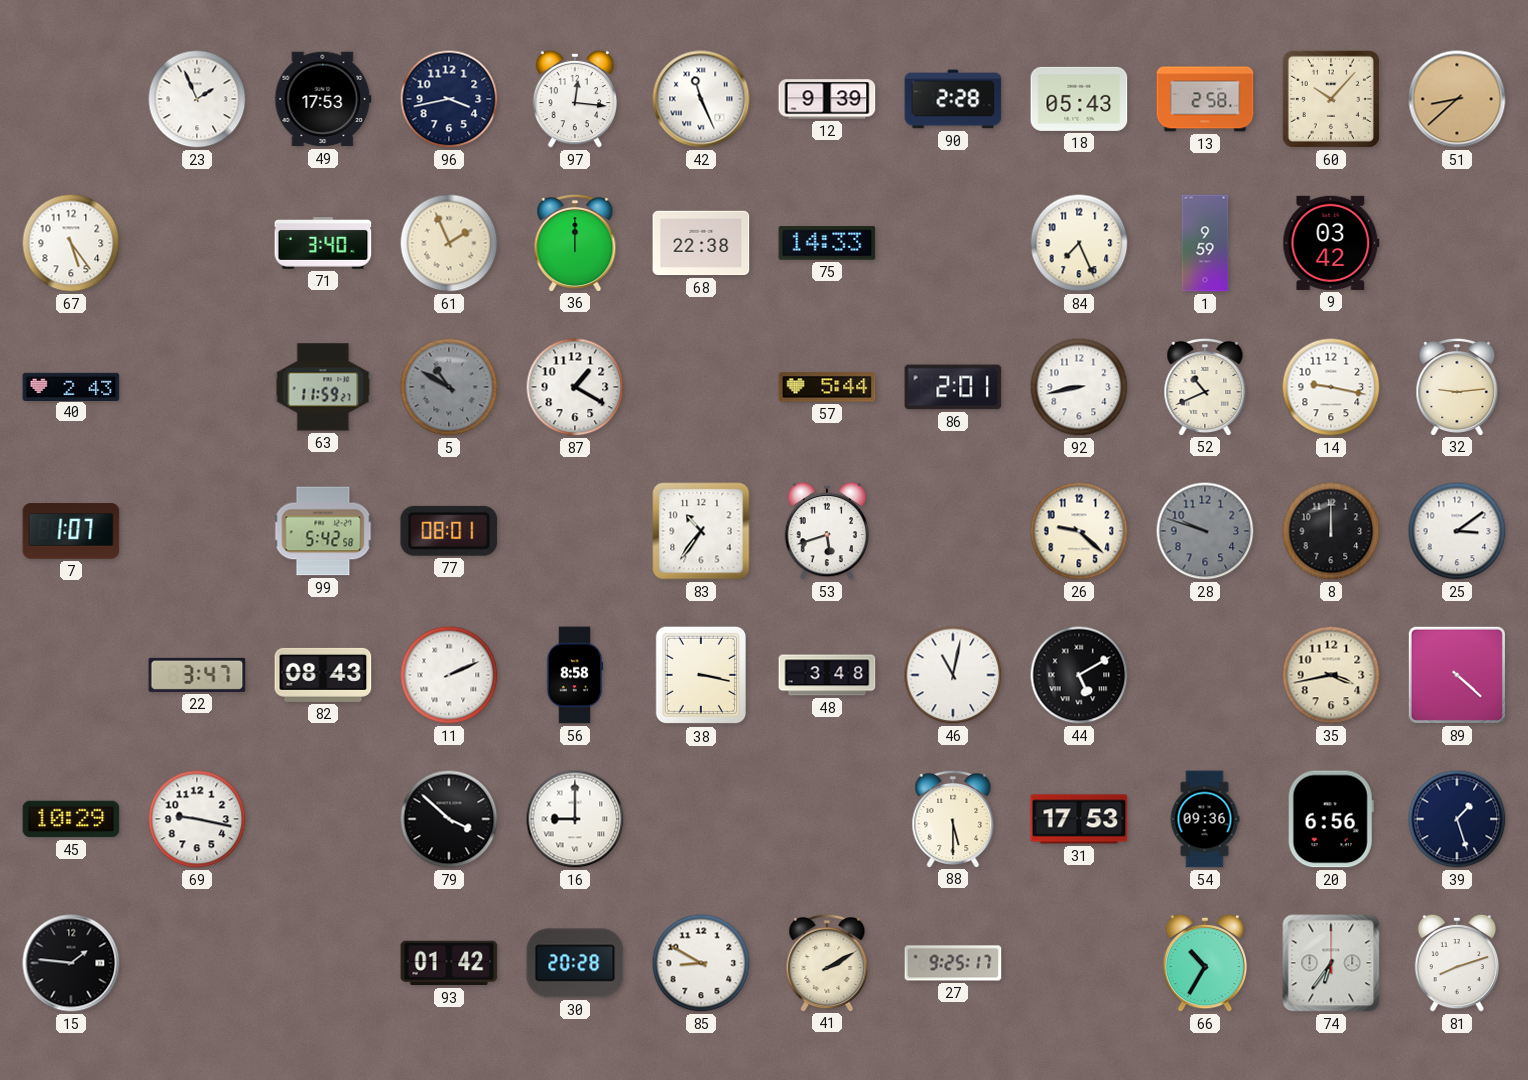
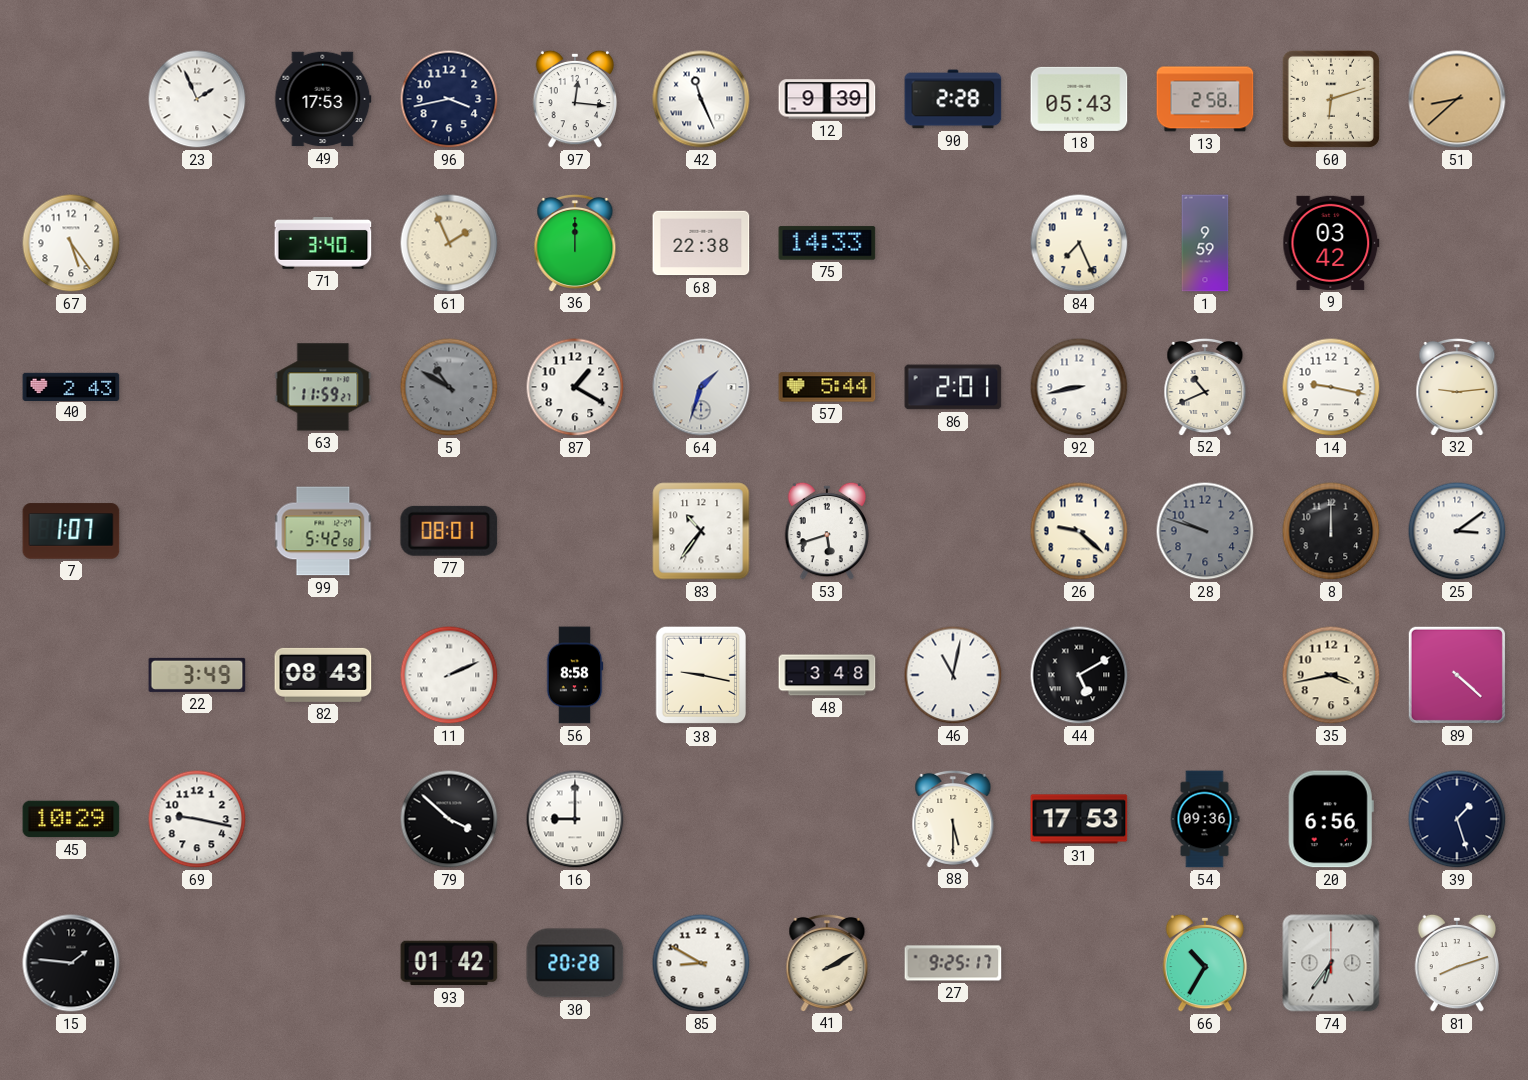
60: 10:07 -> 6:12
64: none -> 1:33
22: 3:47 -> 3:49
38: 3:17 -> 9:17
